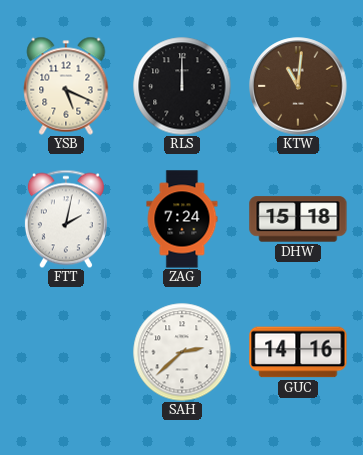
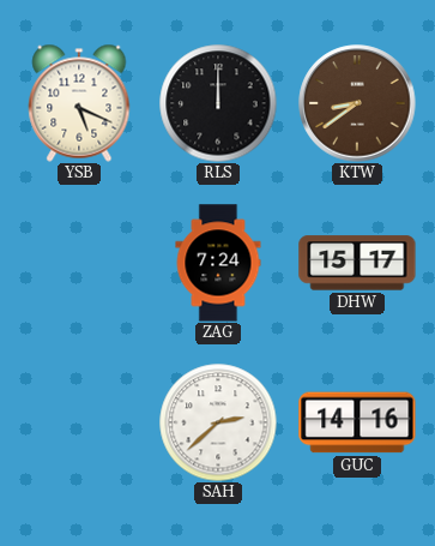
KTW: 11:01 -> 8:39
FTT: 2:02 -> none
DHW: 15:18 -> 15:17
